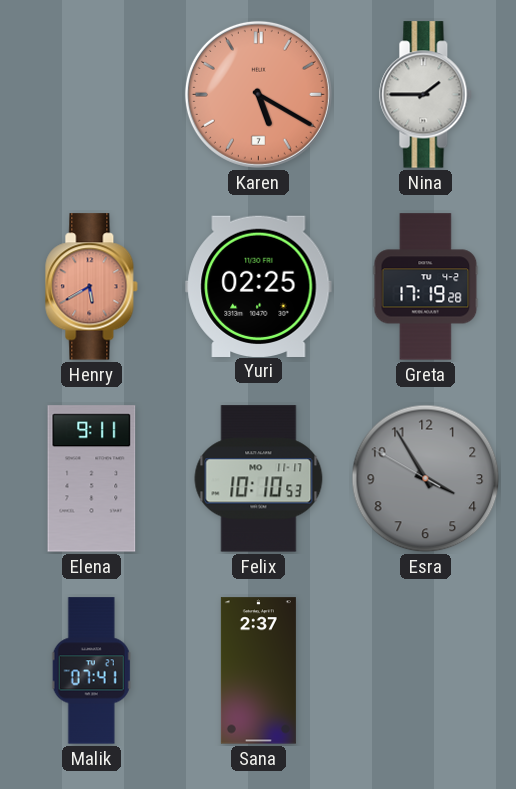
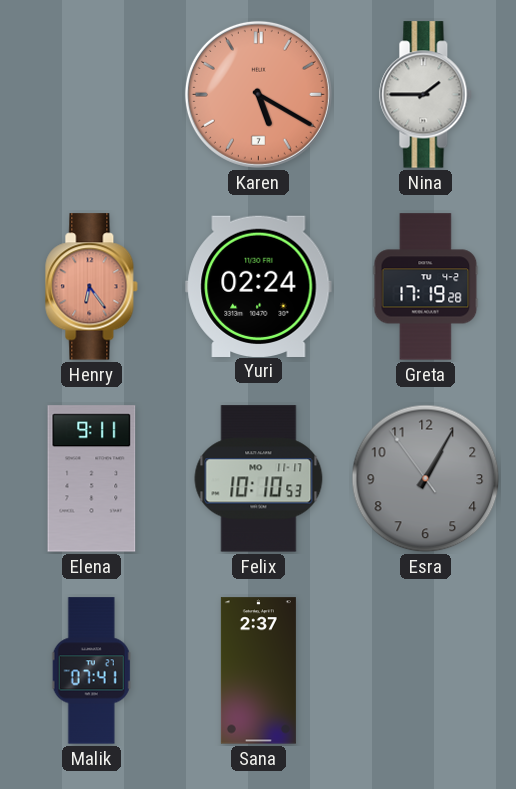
Henry: 5:40 -> 6:24
Yuri: 02:25 -> 02:24
Esra: 3:54 -> 1:04
